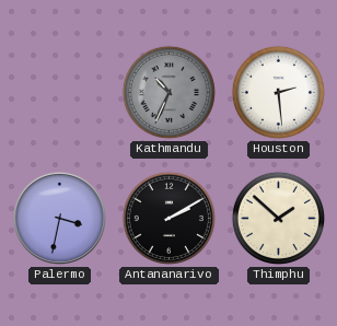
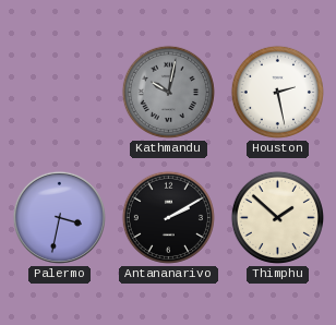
Kathmandu: 10:34 -> 10:02
Houston: 2:29 -> 2:28
